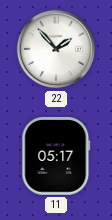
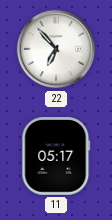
22: 1:53 -> 6:53
